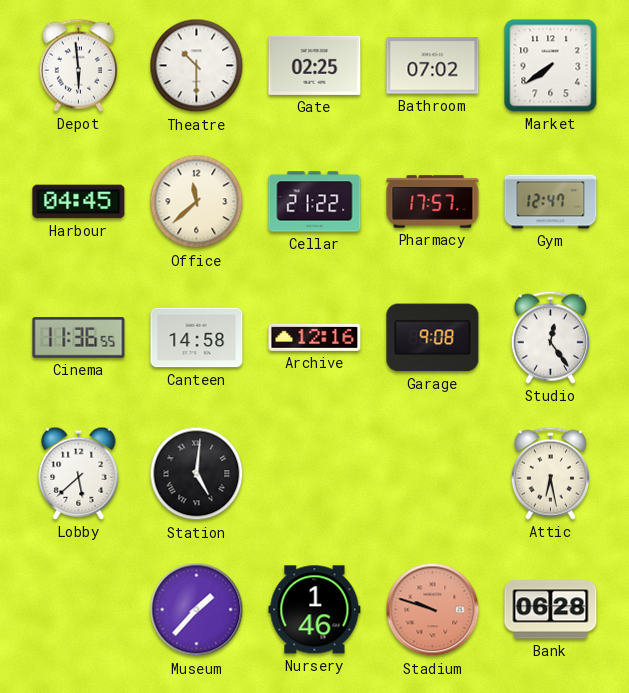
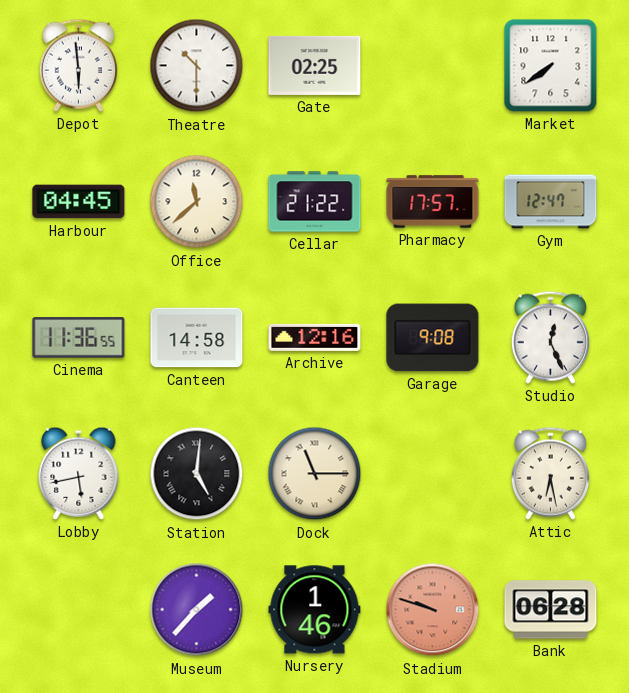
Bathroom: 07:02 -> none
Studio: 12:24 -> 12:26
Lobby: 5:38 -> 5:43
Dock: none -> 11:15
